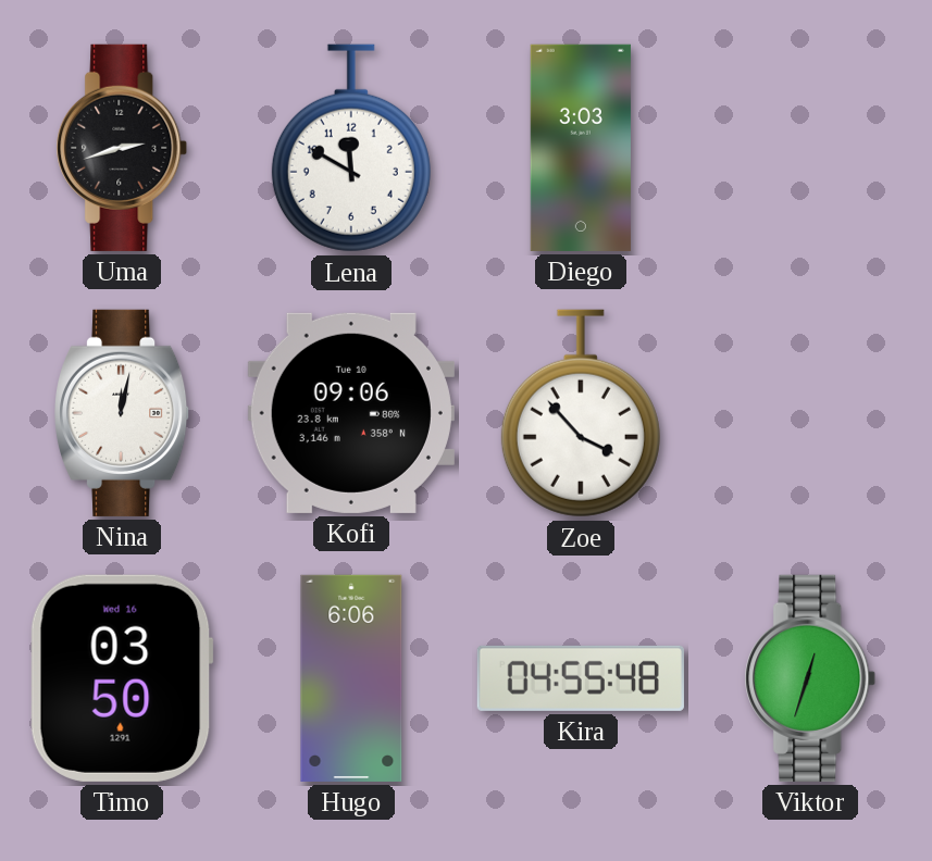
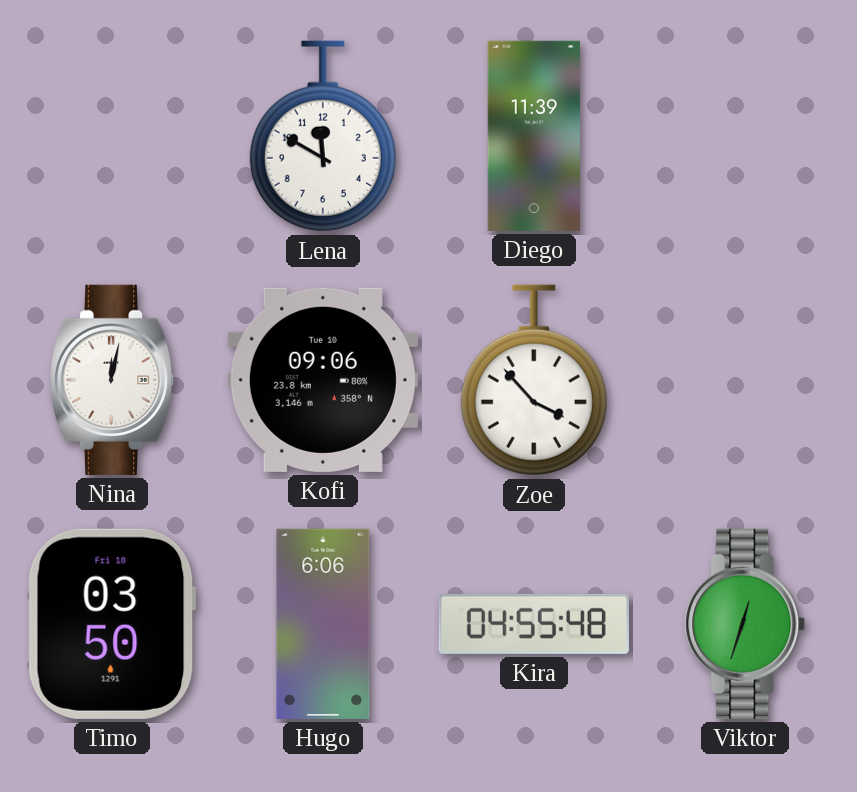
Uma: 2:42 -> none
Diego: 3:03 -> 11:39
Timo date: Wed 16 -> Fri 18
